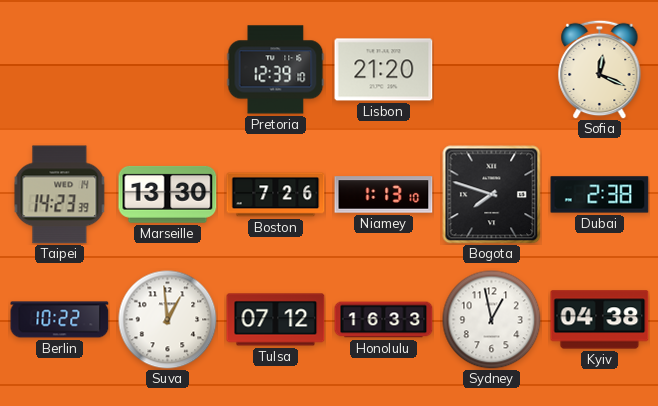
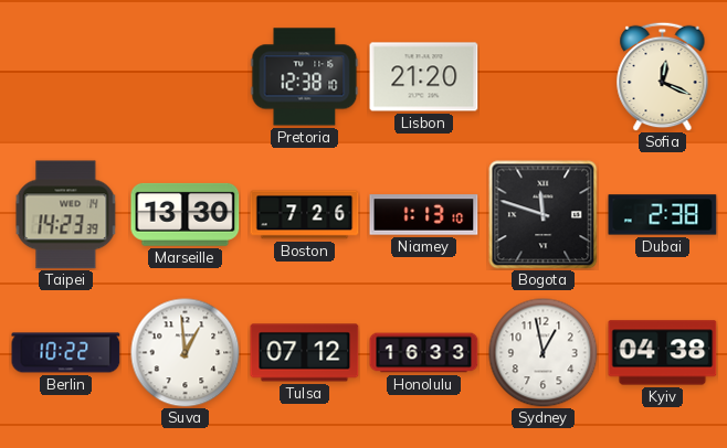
Pretoria: 12:39 -> 12:38
Bogota: 7:48 -> 11:48
